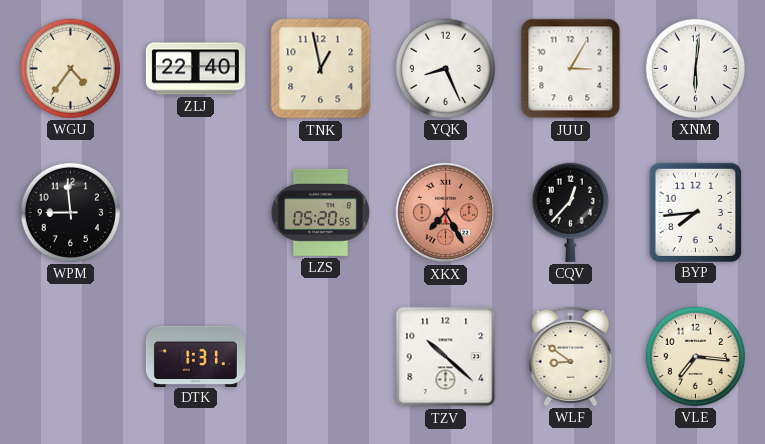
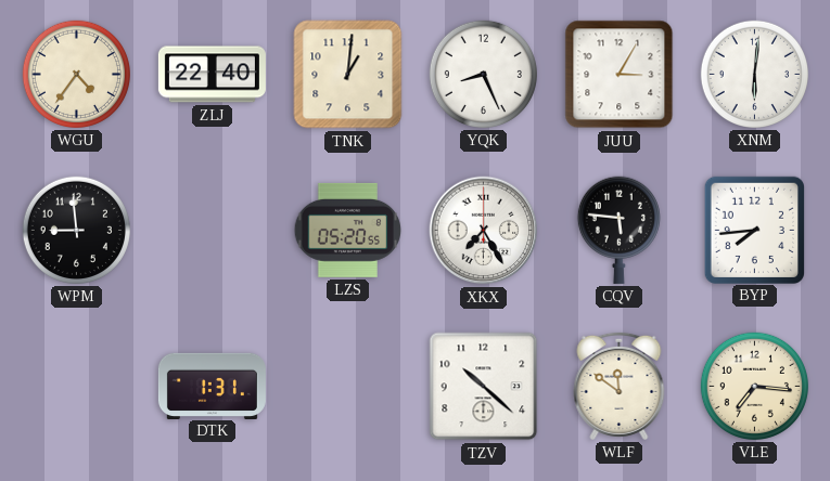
TNK: 12:58 -> 1:01
XKX dial: salmon -> white
CQV: 12:37 -> 5:46
WLF: 8:51 -> 11:51
